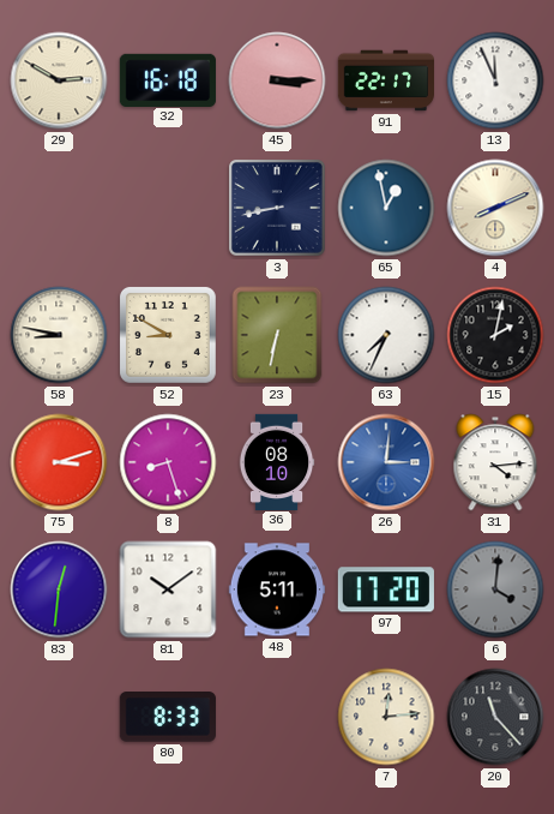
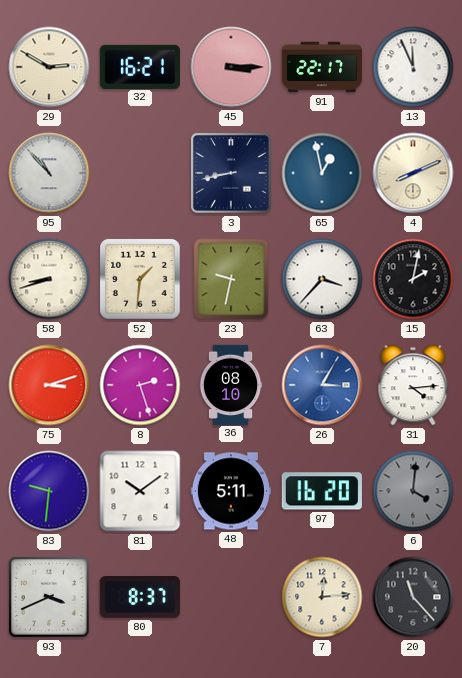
32: 16:18 -> 16:21
95: none -> 10:53
58: 8:47 -> 8:42
52: 8:50 -> 1:31
23: 6:32 -> 9:32
63: 7:34 -> 3:37
8: 8:27 -> 2:27
26: 3:01 -> 3:05
83: 12:31 -> 9:31
97: 17:20 -> 16:20
93: none -> 3:41
80: 8:33 -> 8:37
